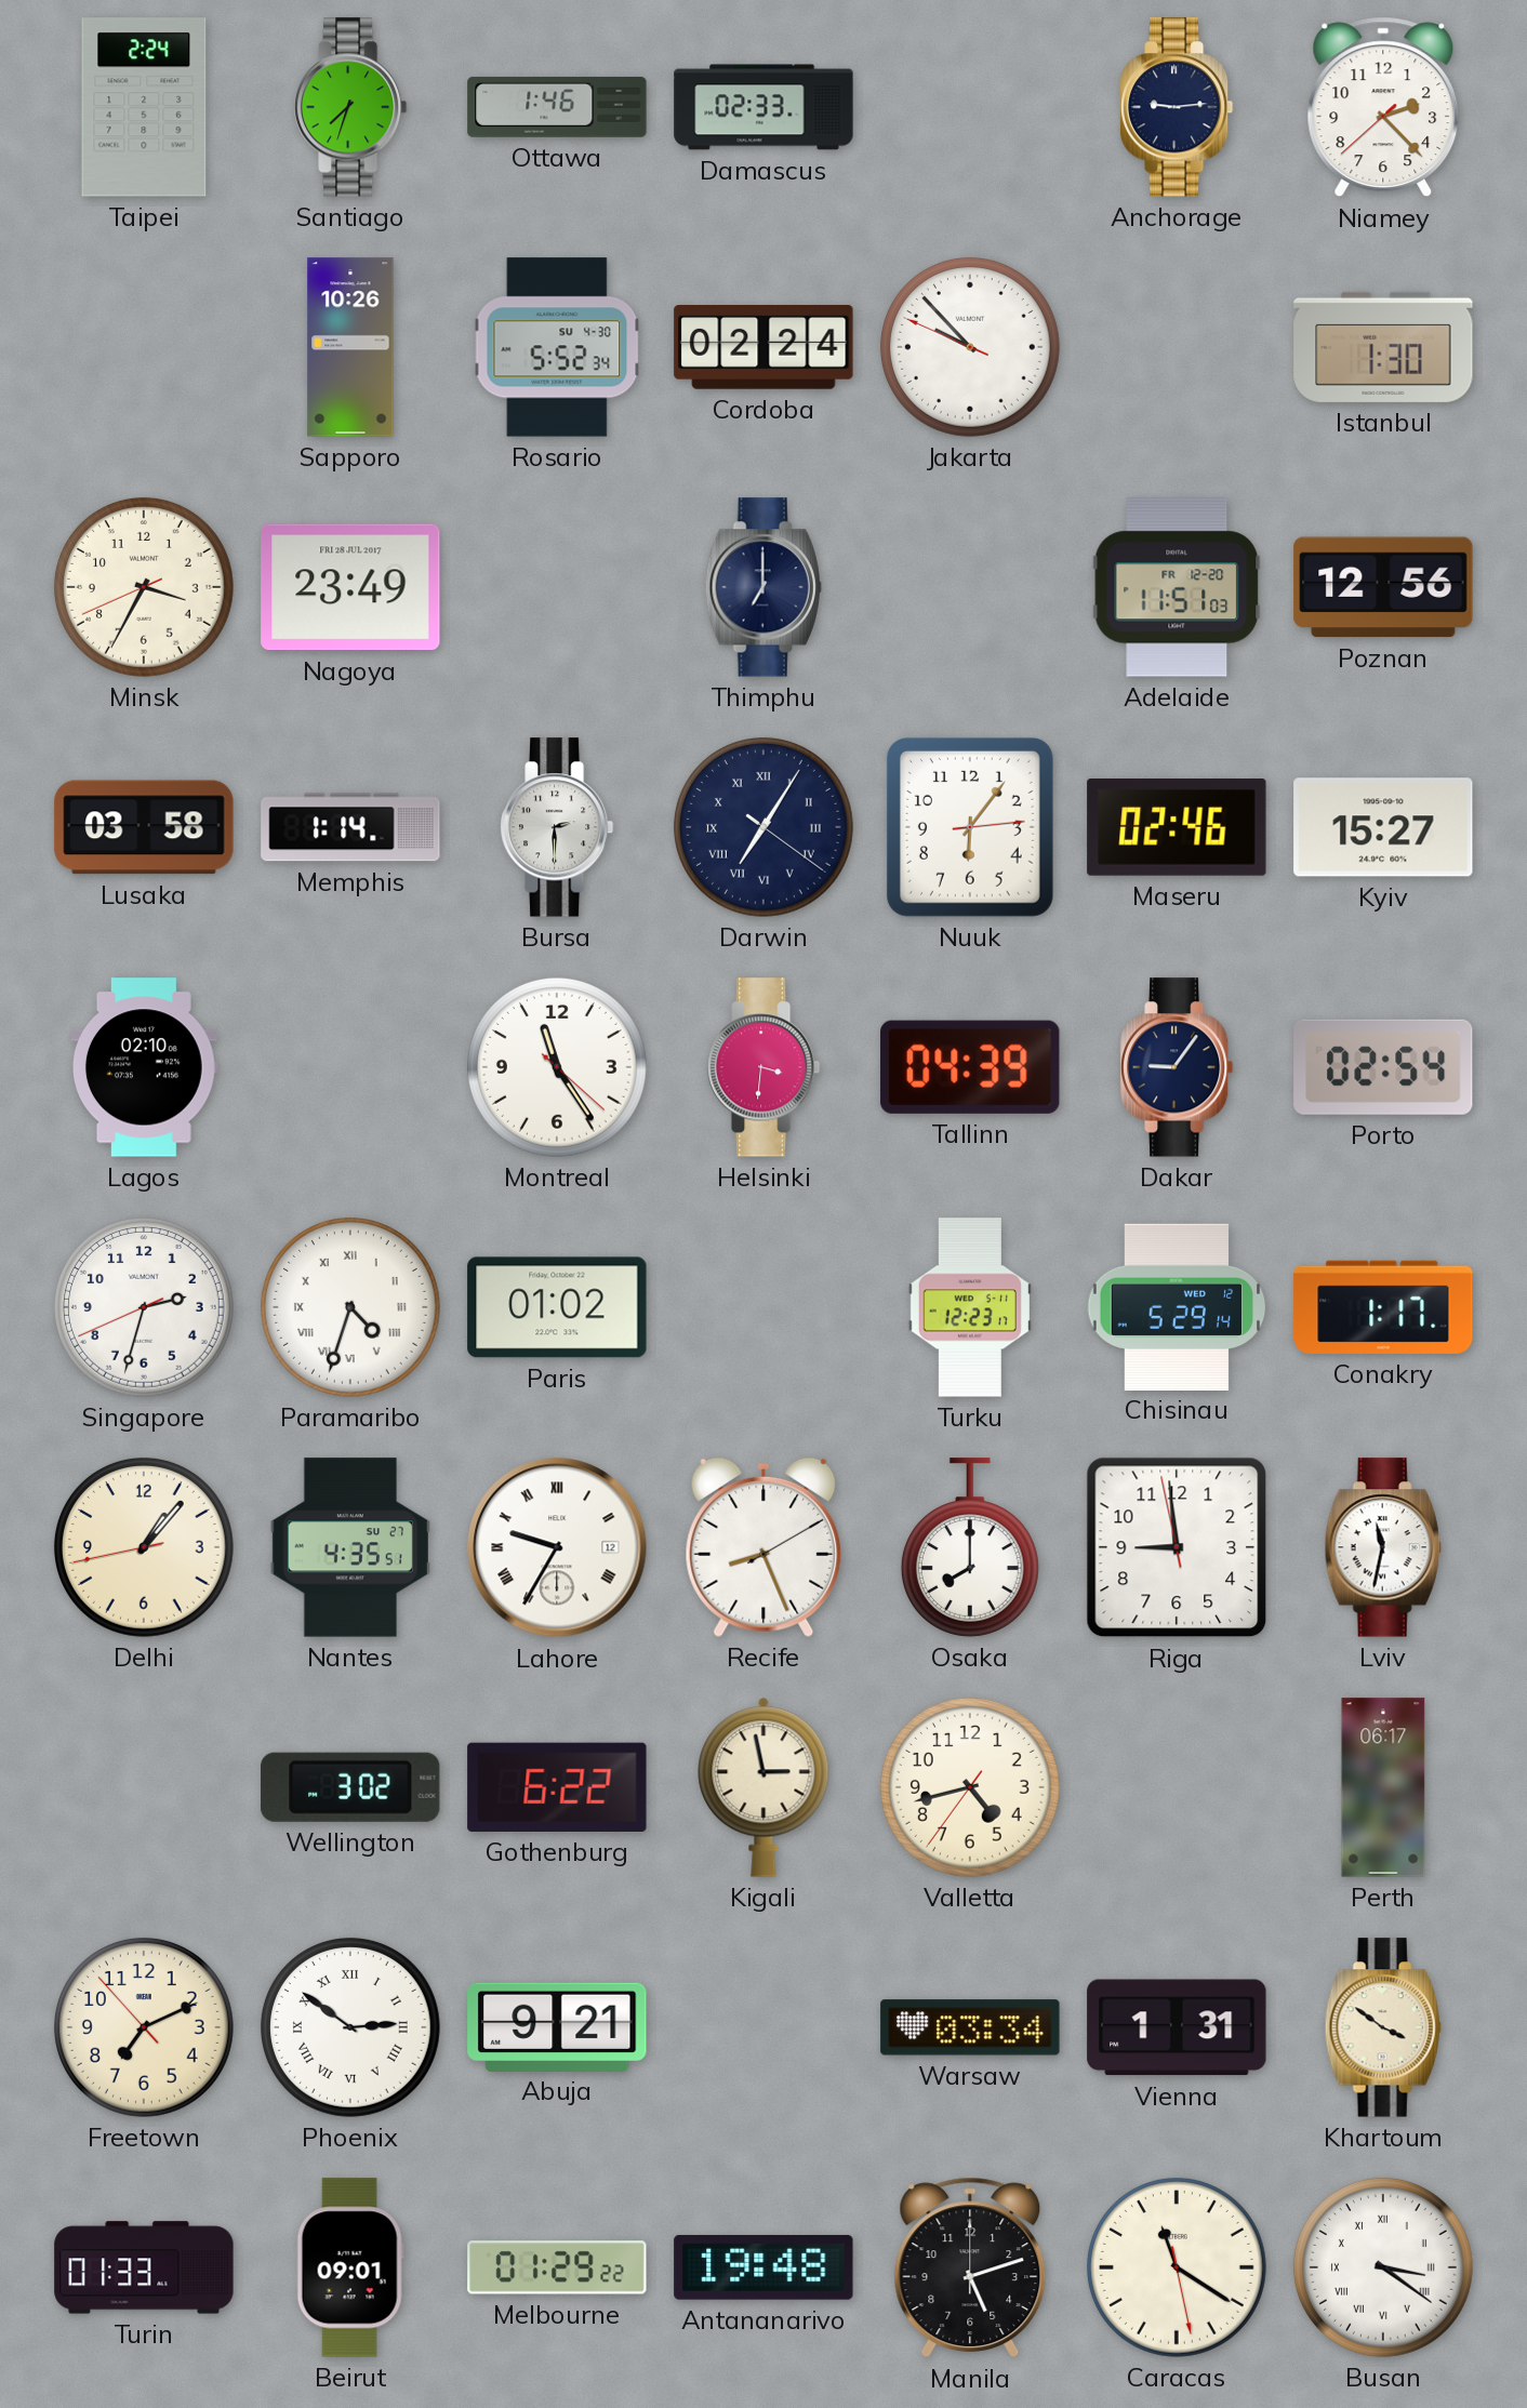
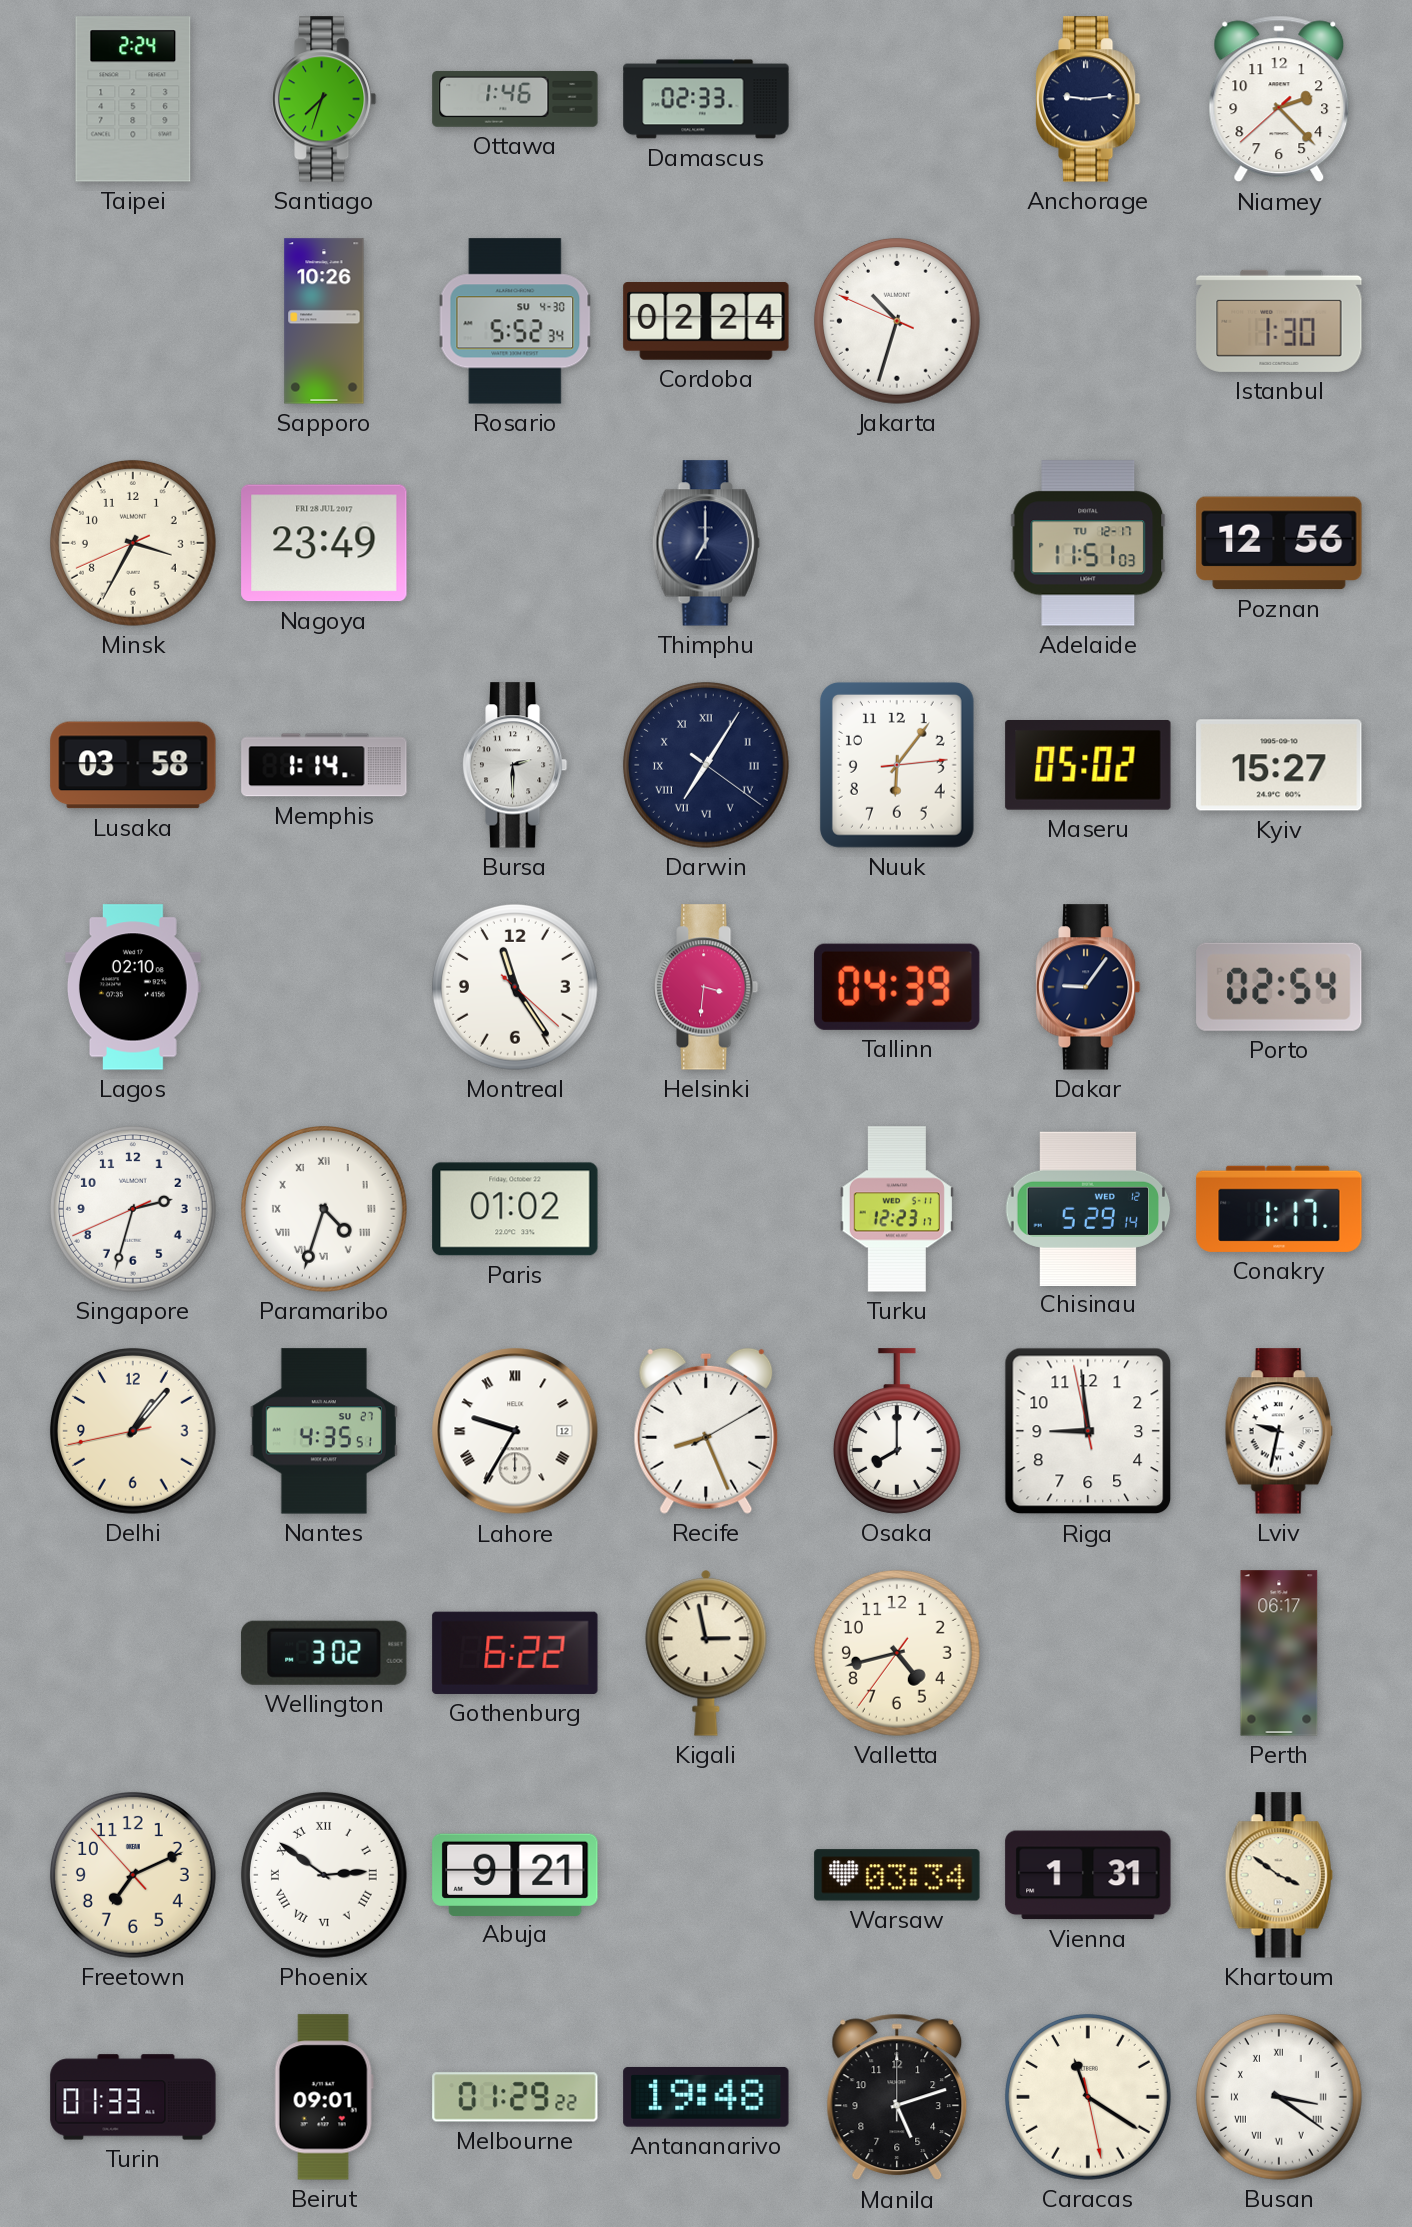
Jakarta: 9:52 -> 10:32
Adelaide date: FR 12-20 -> TU 12-17
Maseru: 02:46 -> 05:02
Lviv: 11:32 -> 9:32
